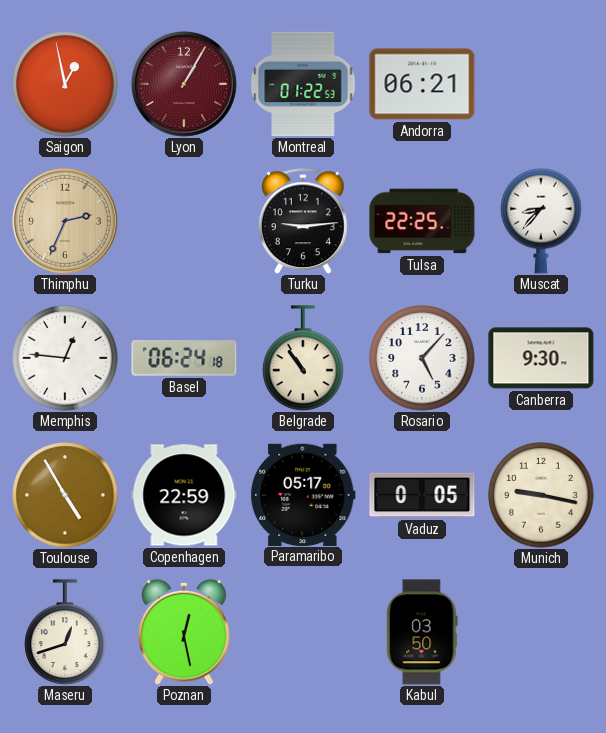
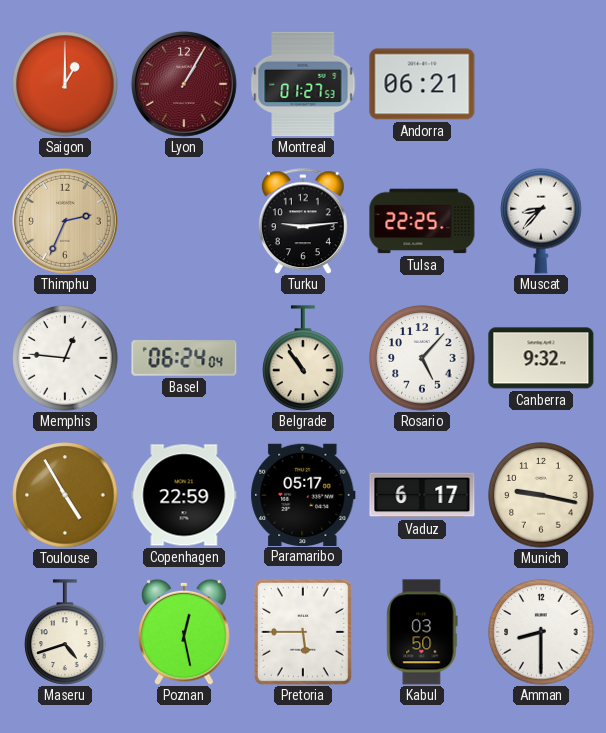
Saigon: 12:58 -> 1:00
Montreal: 01:22 -> 01:27
Basel: 06:24:18 -> 06:24:04
Canberra: 9:30 -> 9:32
Vaduz: 0:05 -> 6:17
Maseru: 12:42 -> 4:42
Pretoria: none -> 5:45
Amman: none -> 8:30
